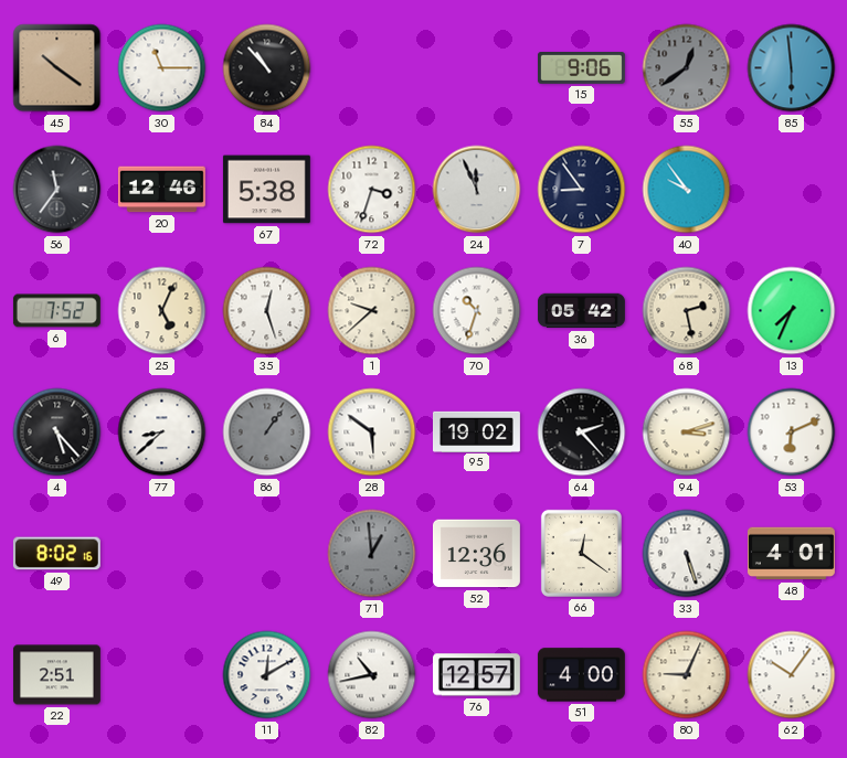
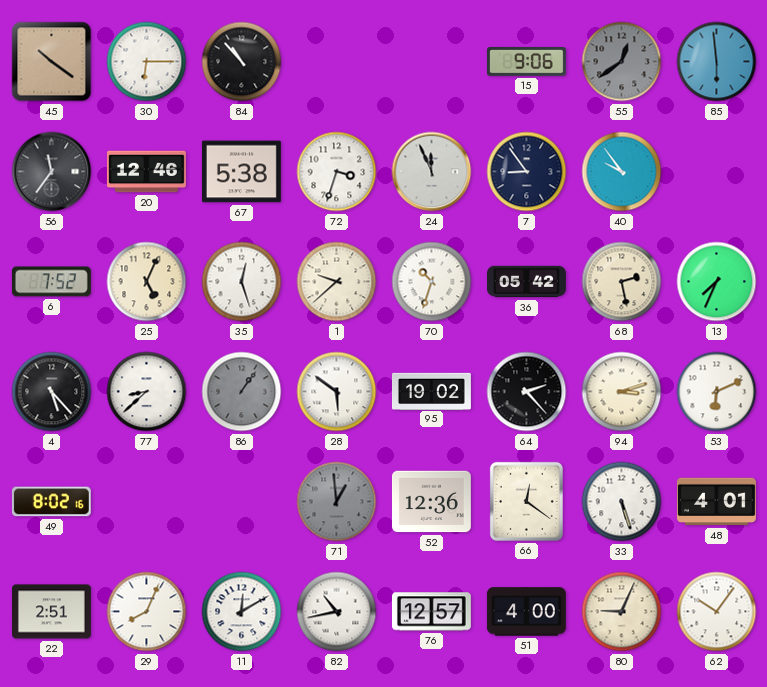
30: 11:15 -> 6:15
29: none -> 8:04
